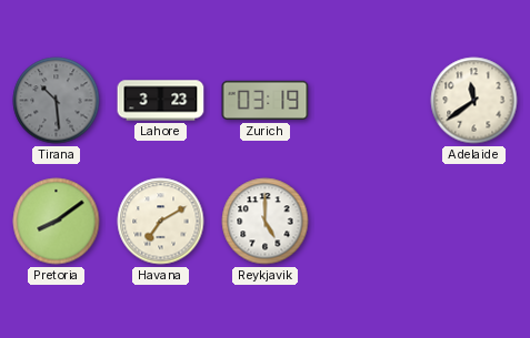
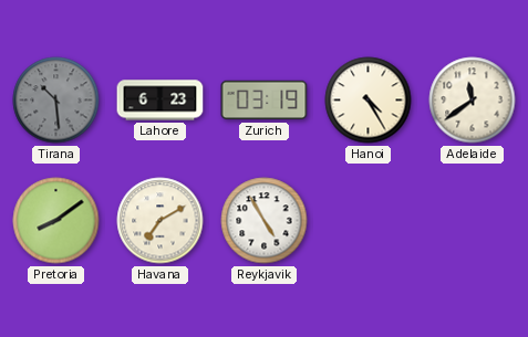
Lahore: 3:23 -> 6:23
Hanoi: none -> 4:25
Reykjavik: 5:00 -> 4:55
